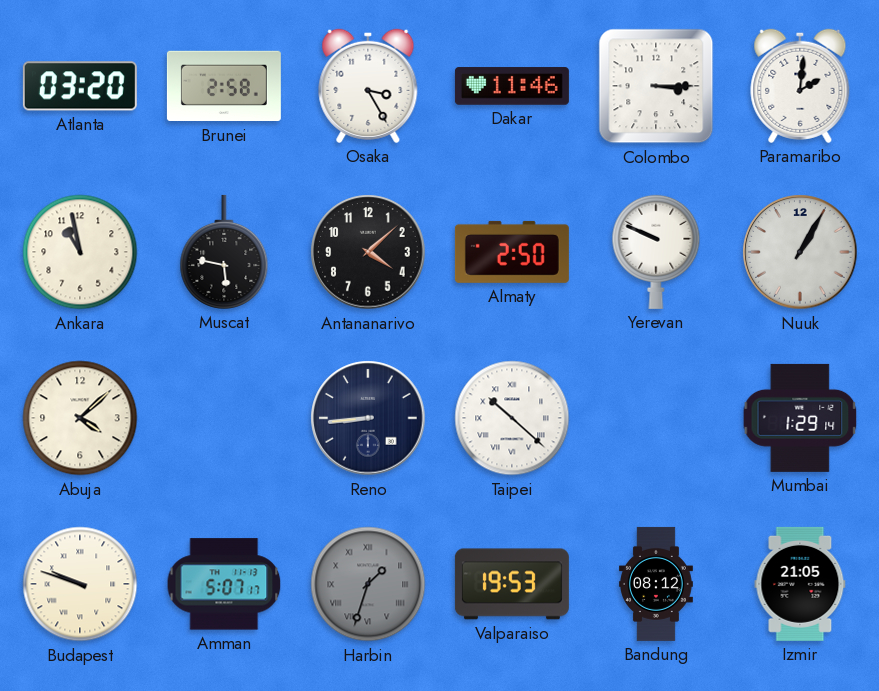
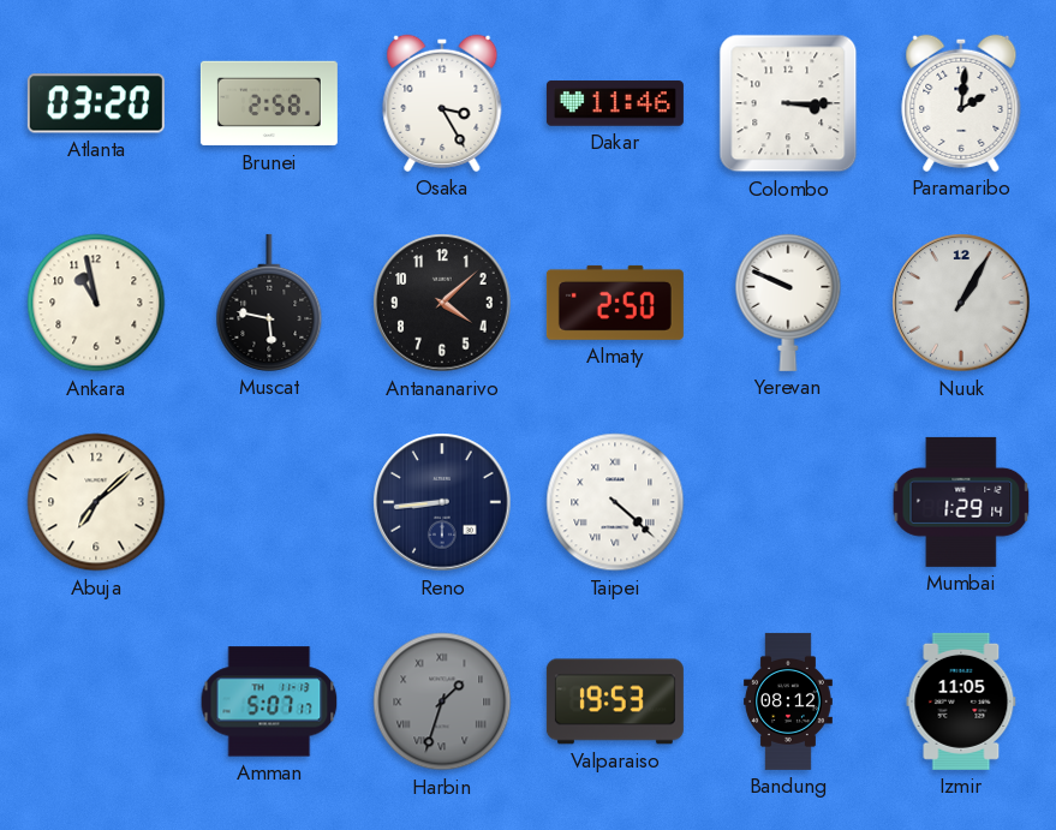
Abuja: 4:08 -> 7:08
Taipei: 10:22 -> 4:22
Budapest: 9:48 -> none
Izmir: 21:05 -> 11:05
